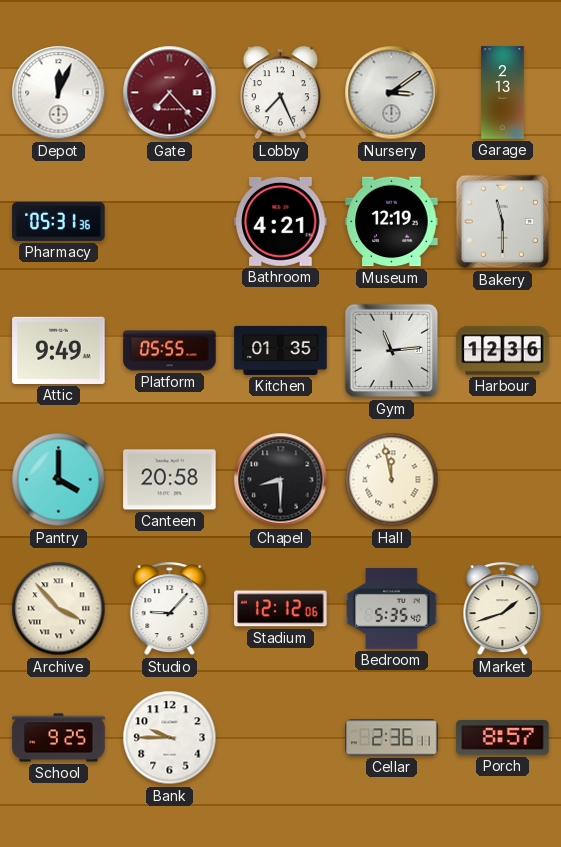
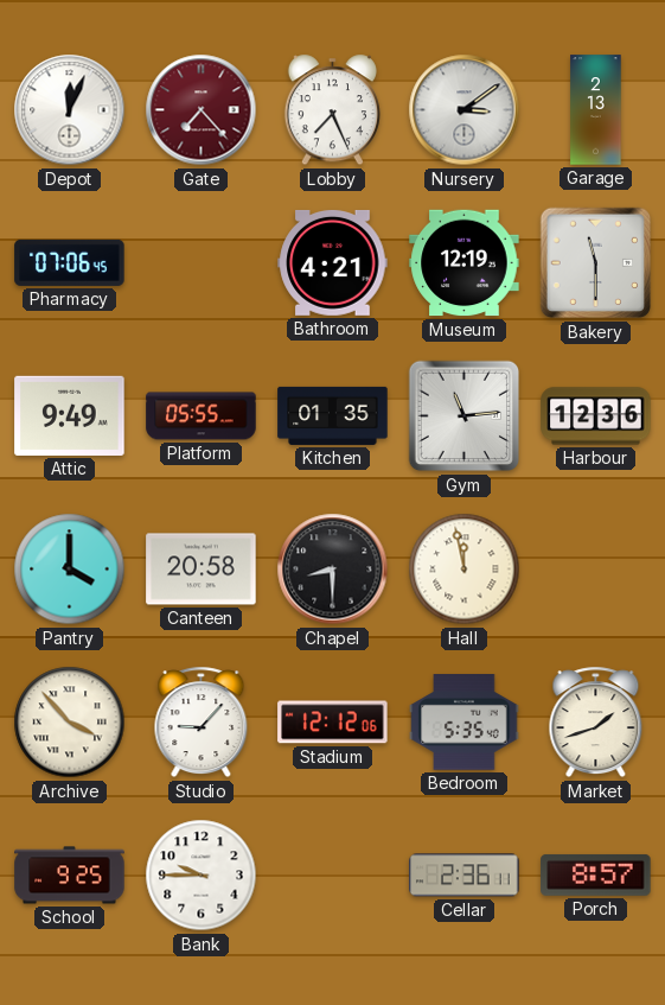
Pharmacy: 05:31 -> 07:06
